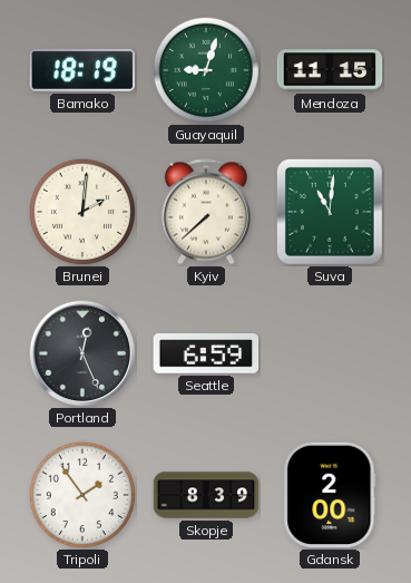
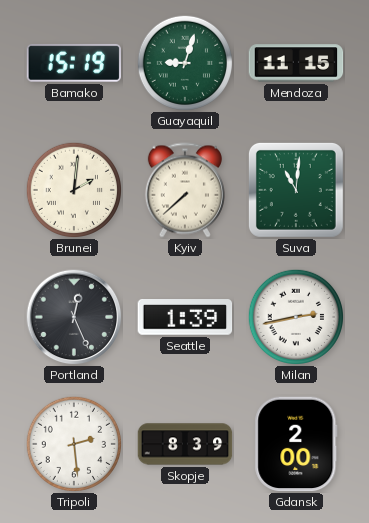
Bamako: 18:19 -> 15:19
Seattle: 6:59 -> 1:39
Milan: none -> 2:43
Tripoli: 1:54 -> 2:29
